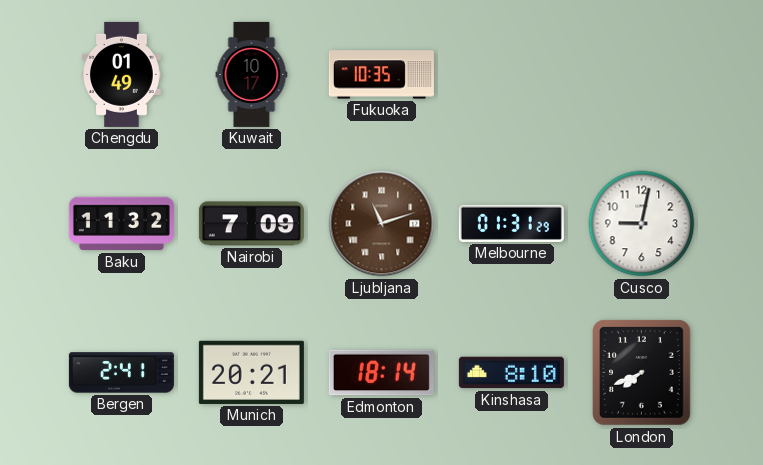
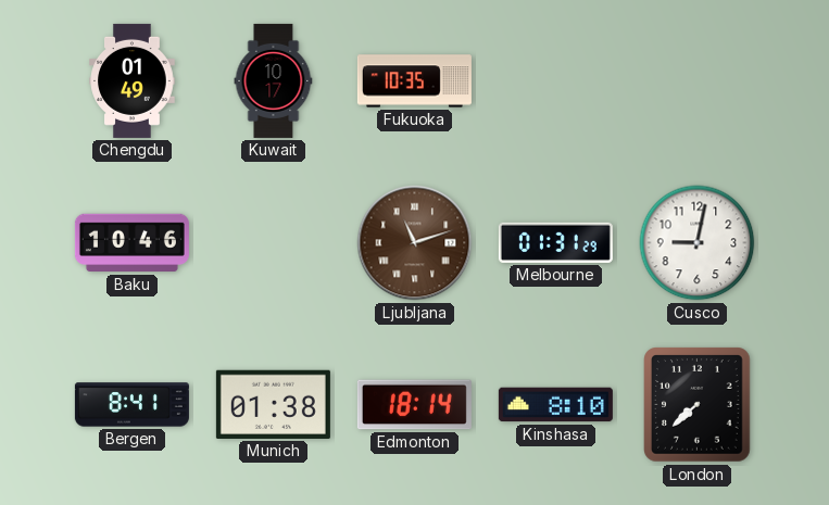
Baku: 11:32 -> 10:46
Nairobi: 7:09 -> none
Bergen: 2:41 -> 8:41
Munich: 20:21 -> 01:38
London: 7:41 -> 7:38
